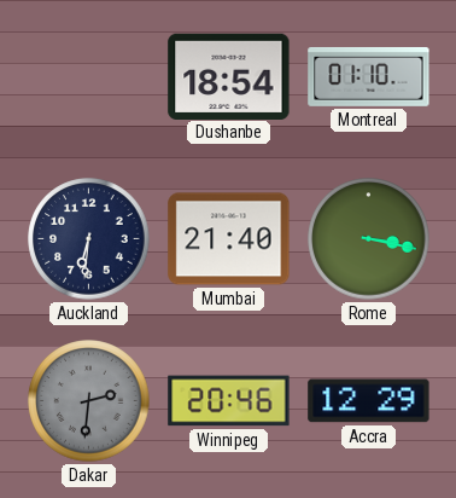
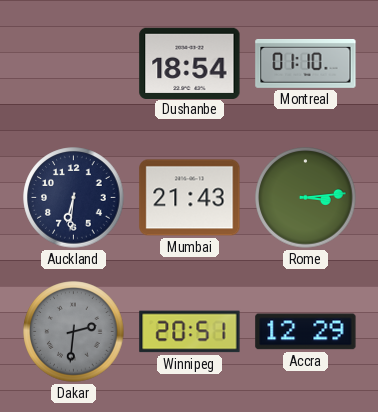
Mumbai: 21:40 -> 21:43
Rome: 3:17 -> 3:14
Winnipeg: 20:46 -> 20:51
